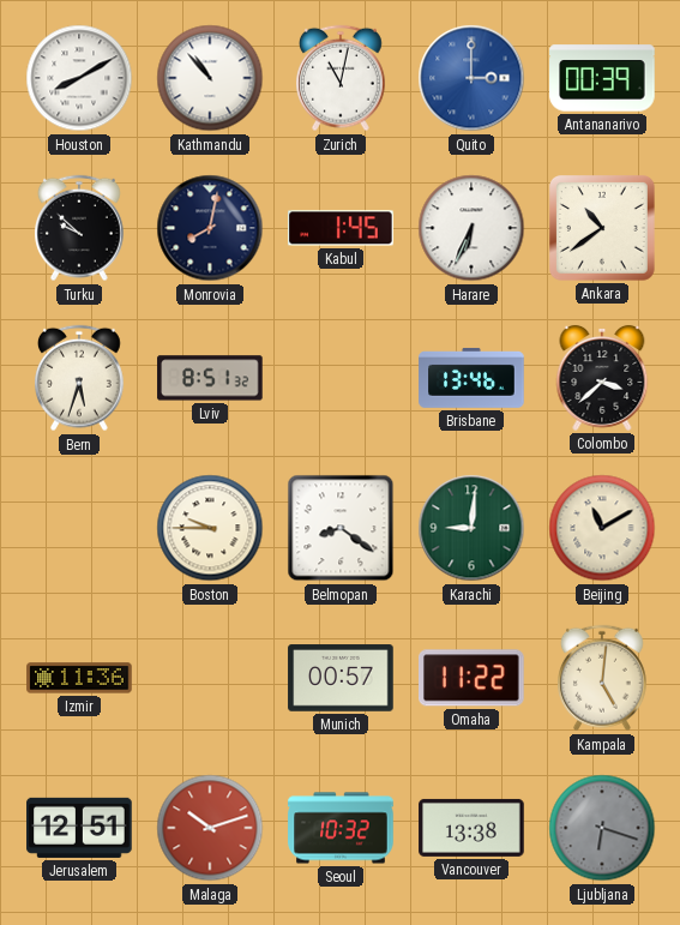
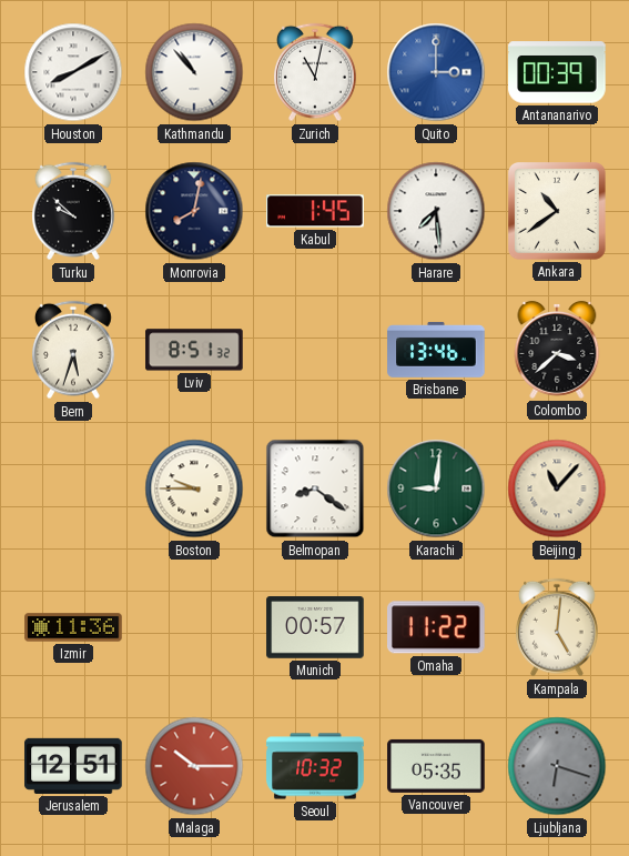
Harare: 6:34 -> 7:29
Beijing: 11:10 -> 11:07
Malaga: 10:12 -> 10:15
Vancouver: 13:38 -> 05:35
